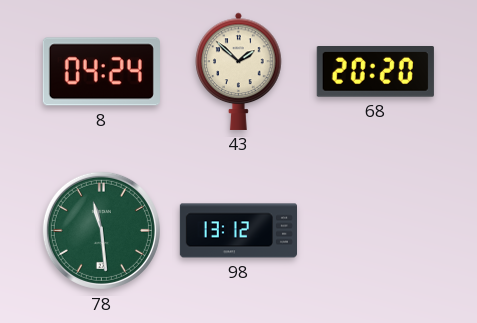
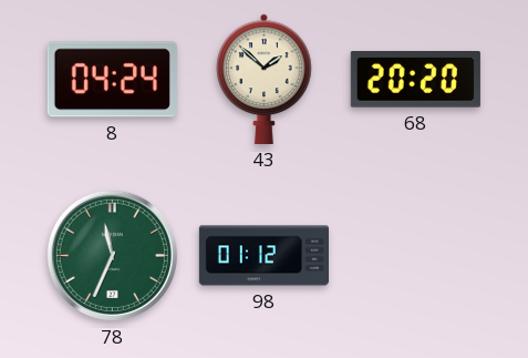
78: 11:29 -> 11:34
98: 13:12 -> 01:12
